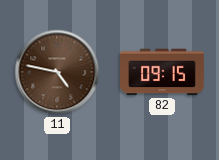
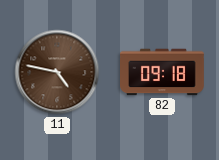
82: 09:15 -> 09:18
